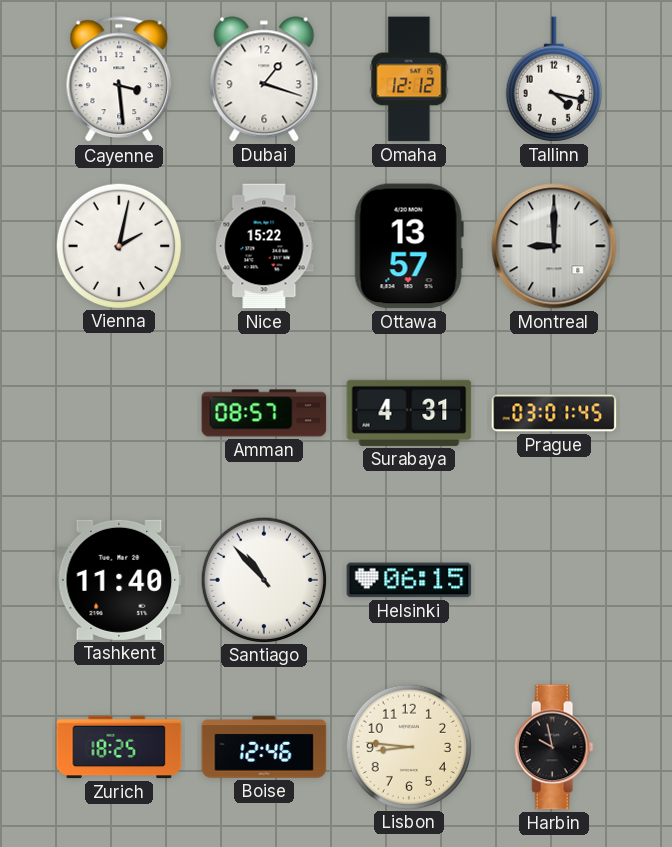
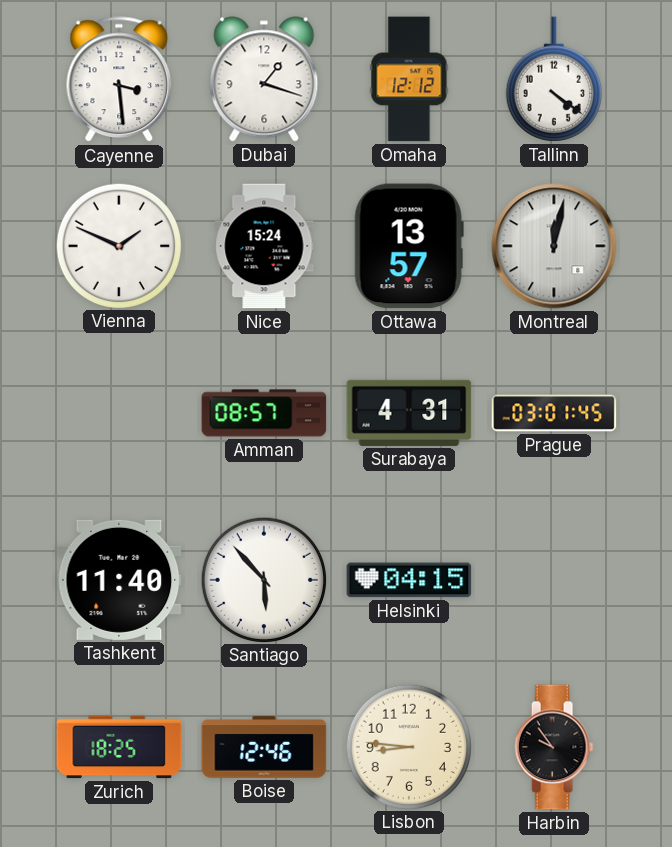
Tallinn: 4:17 -> 4:21
Vienna: 2:02 -> 1:49
Nice: 15:22 -> 15:24
Montreal: 9:00 -> 12:02
Santiago: 10:53 -> 5:53
Helsinki: 06:15 -> 04:15
Harbin: 9:58 -> 9:54
